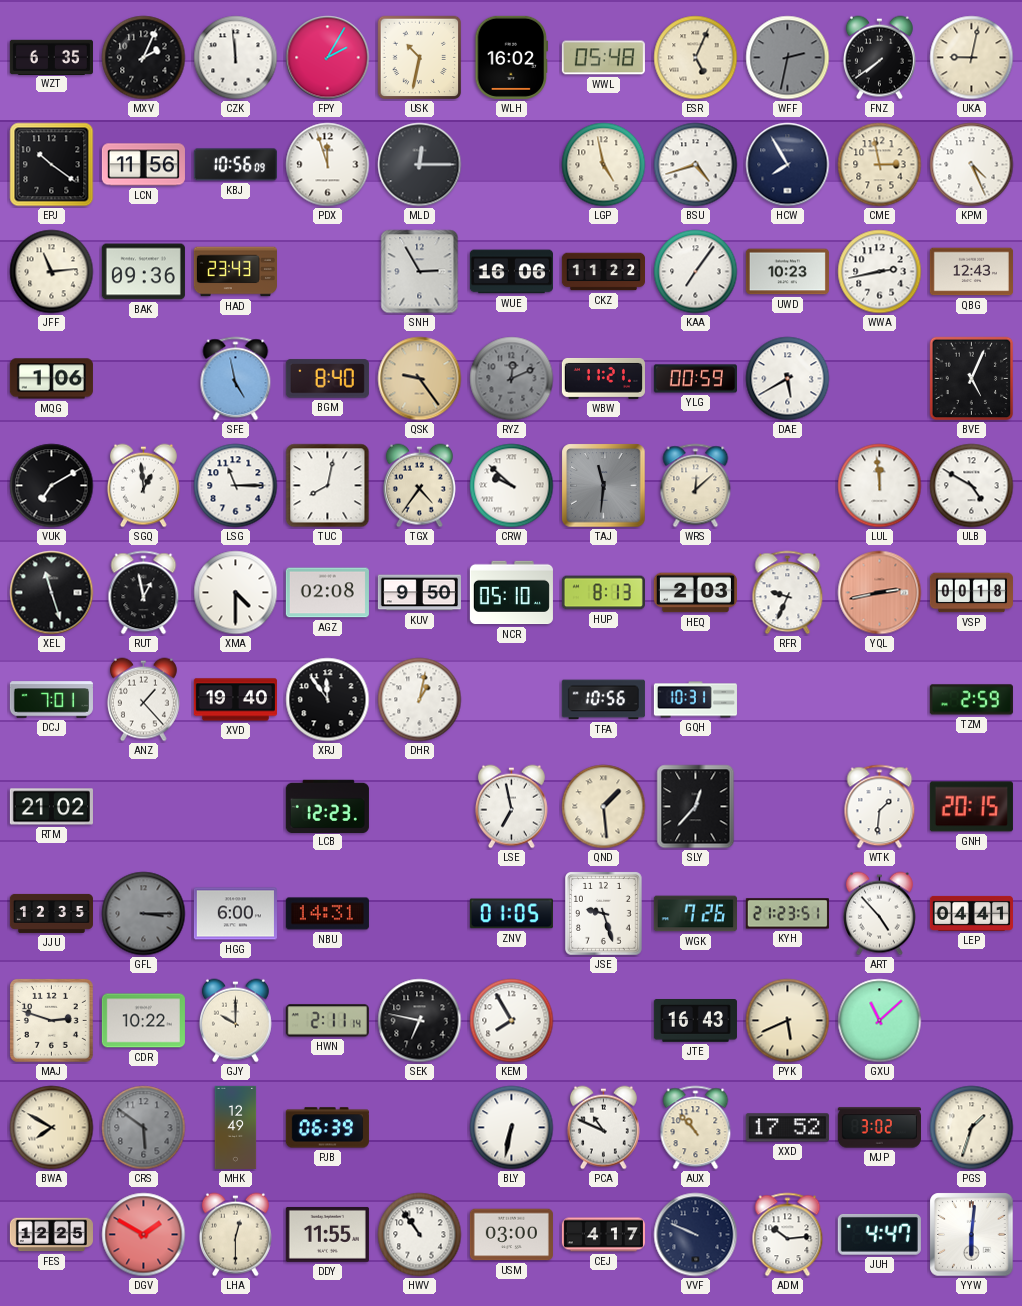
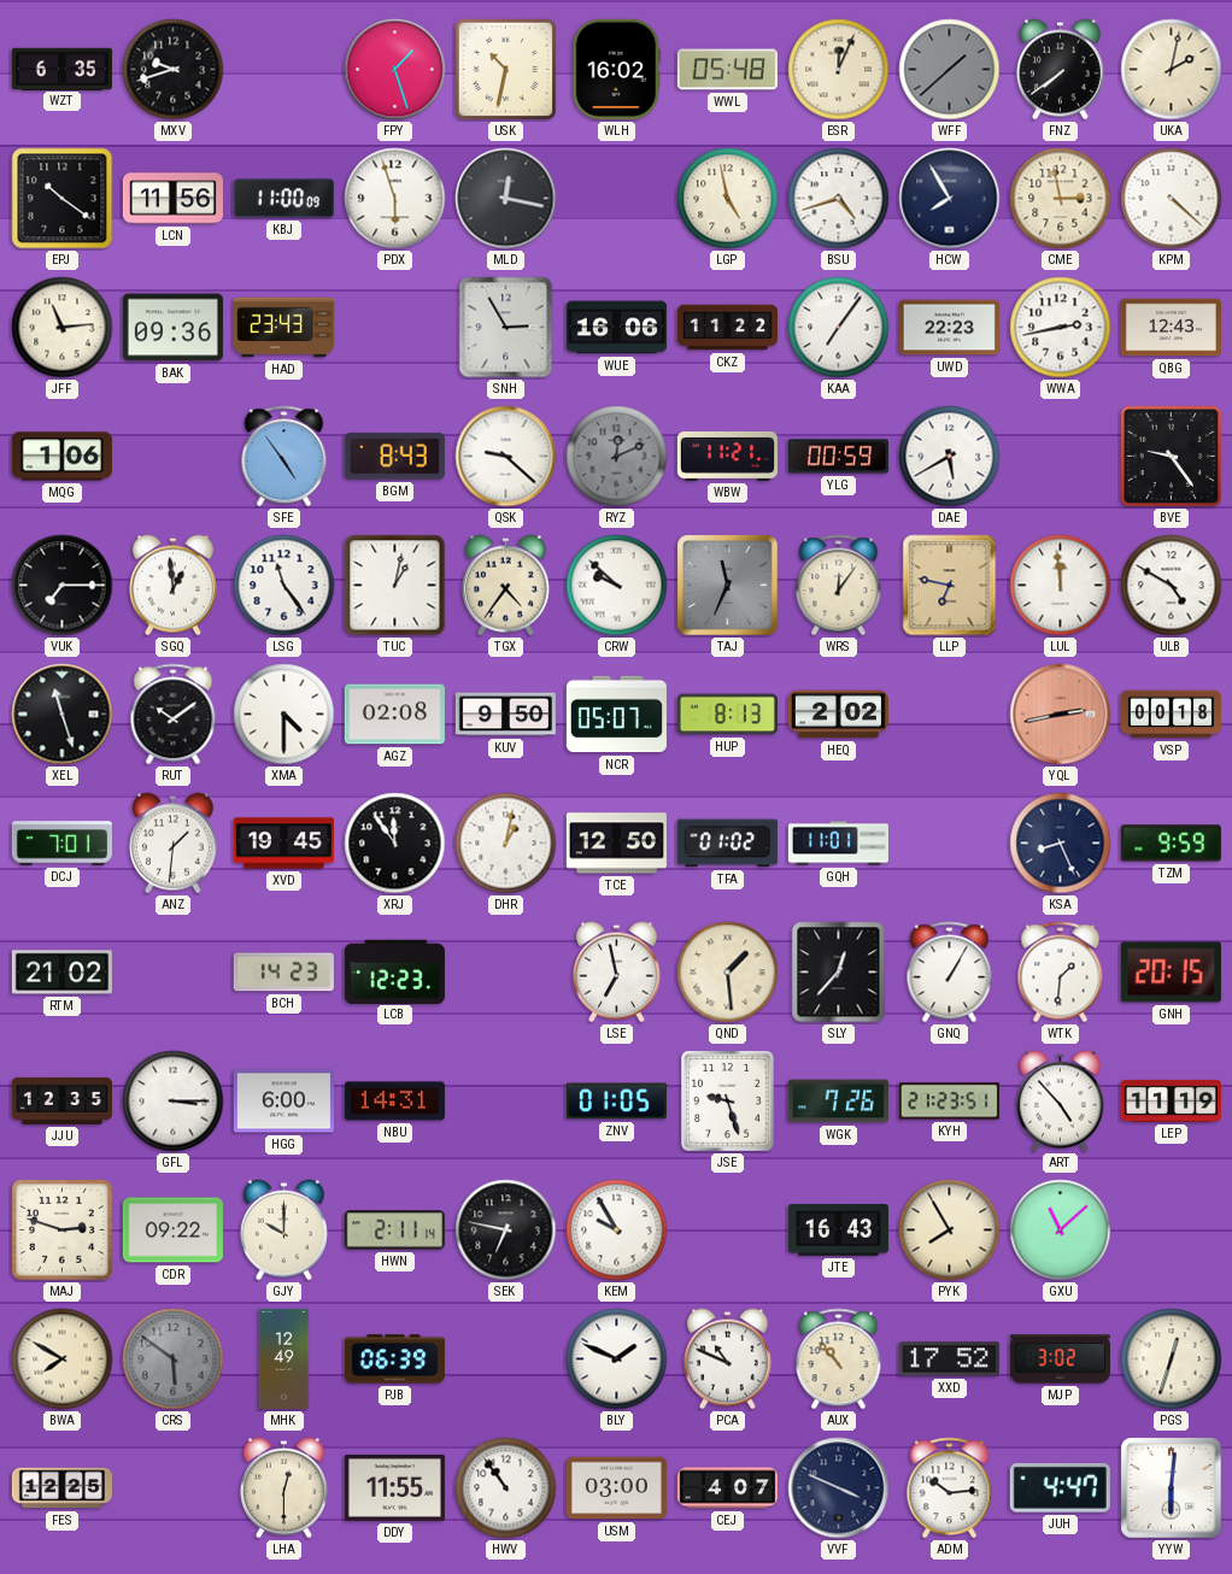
MXV: 2:04 -> 9:42
CZK: 11:59 -> none
FPY: 2:05 -> 1:27
ESR: 5:04 -> 12:04
WFF: 2:32 -> 1:38
UKA: 9:02 -> 2:02
KBJ: 10:56 -> 11:00
PDX: 11:57 -> 5:57
MLD: 12:15 -> 12:17
KPM: 4:26 -> 4:22
UWD: 10:23 -> 22:23
SFE: 4:58 -> 4:54
BGM: 8:40 -> 8:43
QSK: 9:24 -> 9:22
QSK dial: champagne -> white
BVE: 5:04 -> 9:24
VUK: 7:10 -> 7:15
LSG: 11:15 -> 11:24
TUC: 8:02 -> 1:02
TAJ: 11:31 -> 11:34
WRS: 12:08 -> 12:06
LLP: none -> 6:47
RUT: 12:58 -> 10:09
NCR: 05:10 -> 05:07
HEQ: 2:03 -> 2:02
RFR: 9:34 -> none
ANZ: 1:23 -> 1:31
XVD: 19:40 -> 19:45
TCE: none -> 12:50
TFA: 10:56 -> 01:02
GQH: 10:31 -> 11:01
KSA: none -> 8:26
TZM: 2:59 -> 9:59
BCH: none -> 14:23
GNQ: none -> 1:05
GFL dial: grey -> white
LEP: 04:41 -> 11:19
CDR: 10:22 -> 09:22
KEM: 7:55 -> 9:55
PYK: 5:41 -> 7:55
BLY: 6:32 -> 1:49
PGS: 1:33 -> 12:33
DGV: 1:50 -> none
CEJ: 4:17 -> 4:07
VVF: 9:49 -> 3:49
